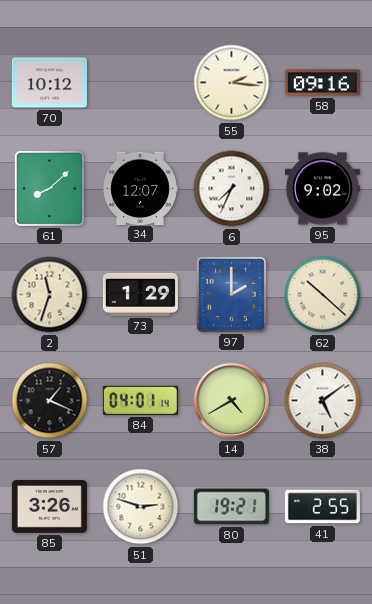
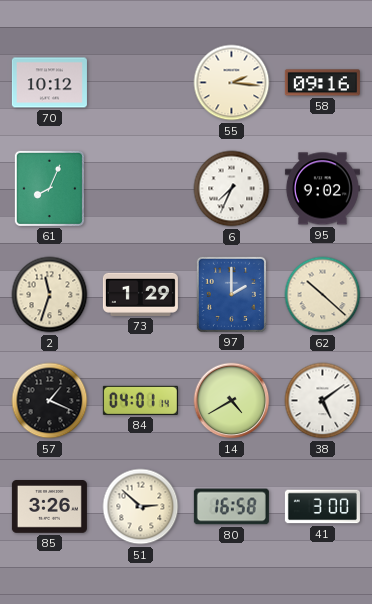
61: 8:08 -> 8:04
34: 12:07 -> none
51: 2:48 -> 2:52
80: 19:21 -> 16:58
41: 2:55 -> 3:00
